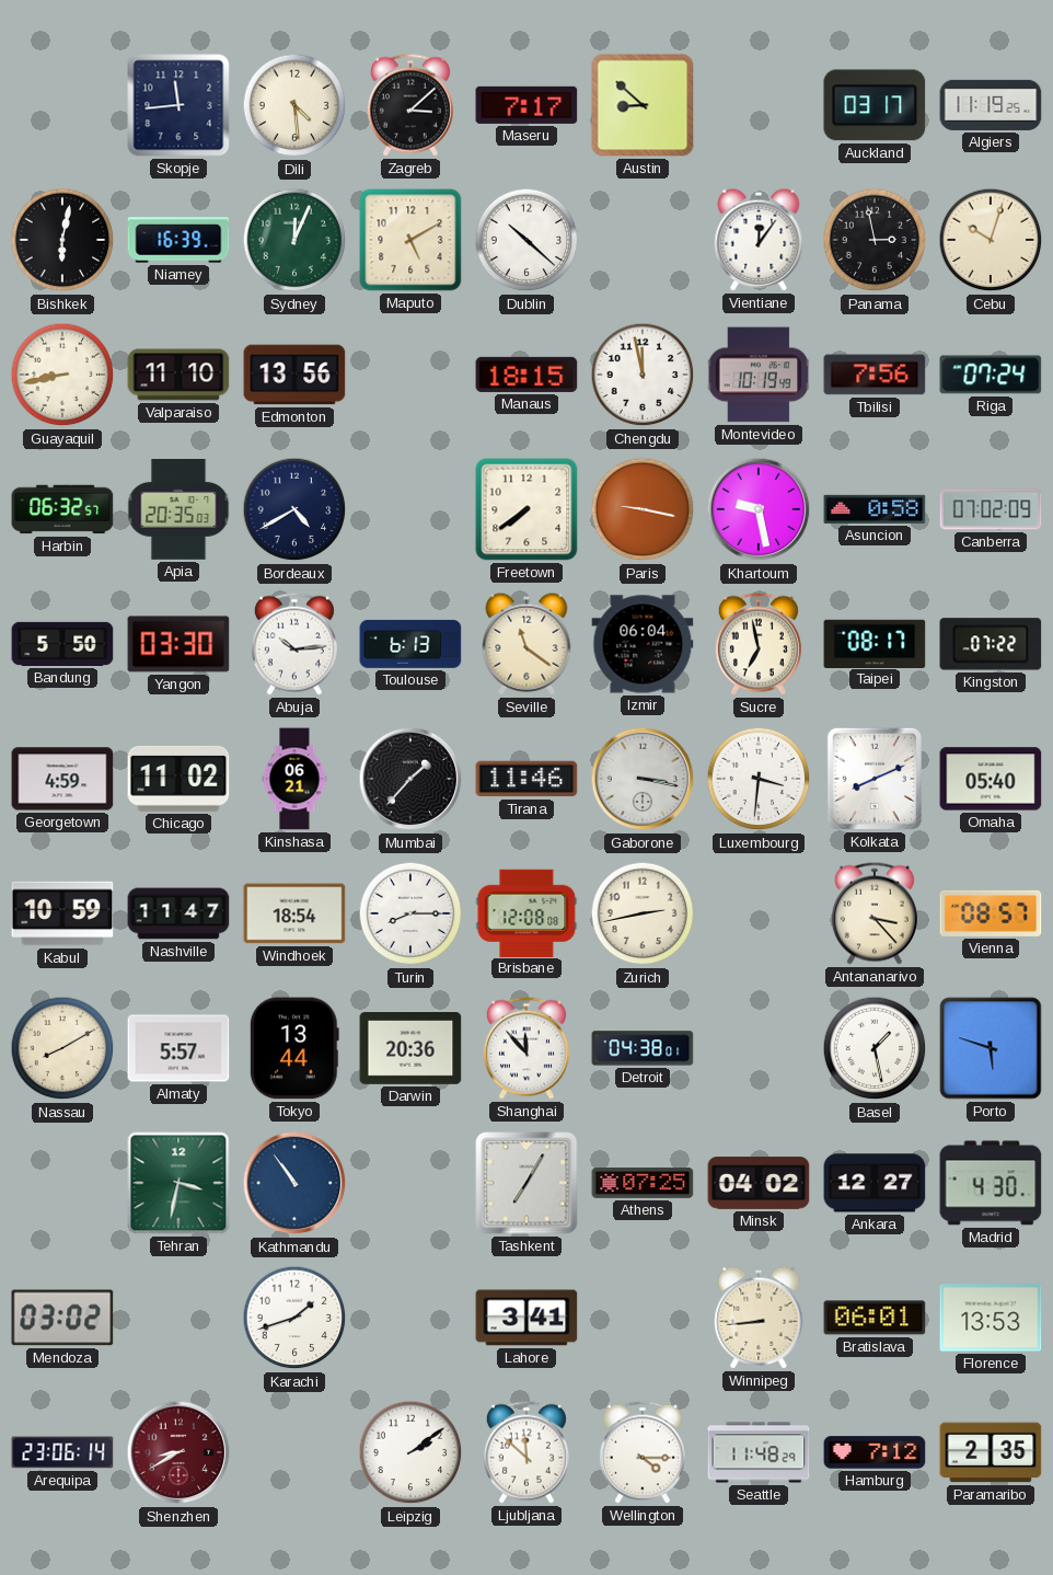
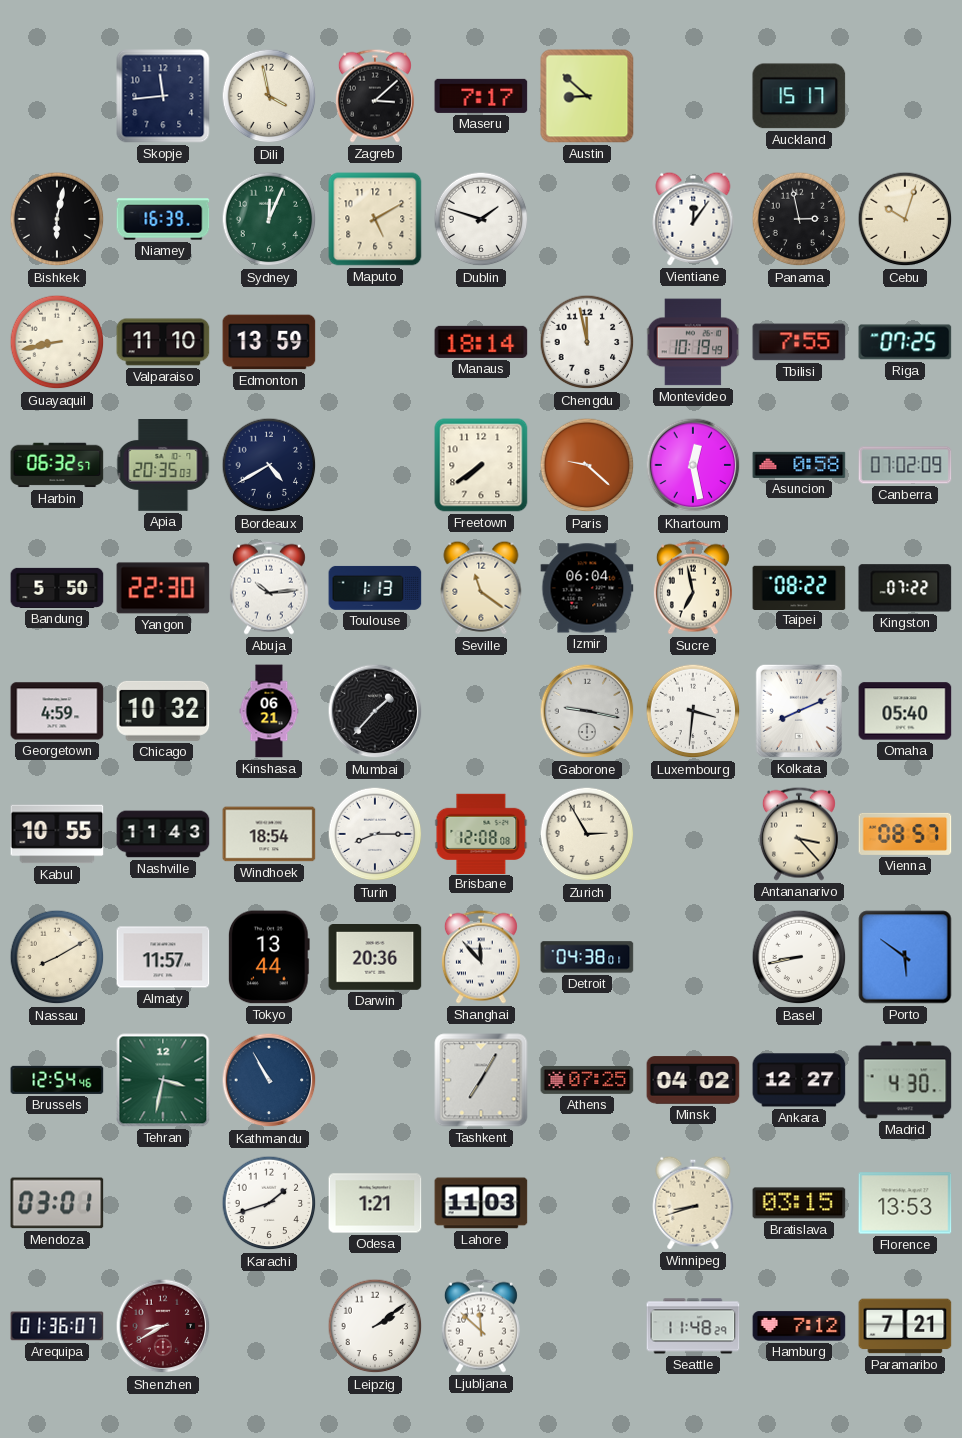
Dili: 4:29 -> 3:58
Auckland: 03:17 -> 15:17
Algiers: 11:19 -> none
Dublin: 10:22 -> 1:48
Edmonton: 13:56 -> 13:59
Manaus: 18:15 -> 18:14
Tbilisi: 7:56 -> 7:55
Riga: 07:24 -> 07:25
Paris: 9:17 -> 9:22
Khartoum: 9:28 -> 12:28
Yangon: 03:30 -> 22:30
Toulouse: 6:13 -> 1:13
Taipei: 08:17 -> 08:22
Chicago: 11:02 -> 10:32
Tirana: 11:46 -> none
Gaborone: 3:17 -> 9:17
Kabul: 10:59 -> 10:55
Nashville: 11:47 -> 11:43
Zurich: 2:43 -> 2:55
Almaty: 5:57 -> 11:57
Basel: 1:28 -> 8:43
Porto: 5:48 -> 5:51
Brussels: none -> 12:54
Kathmandu: 10:54 -> 10:55
Mendoza: 03:02 -> 03:01
Odesa: none -> 1:21
Lahore: 3:41 -> 11:03
Winnipeg: 8:44 -> 8:42
Bratislava: 06:01 -> 03:15
Arequipa: 23:06 -> 01:36
Wellington: 4:15 -> none
Paramaribo: 2:35 -> 7:21
